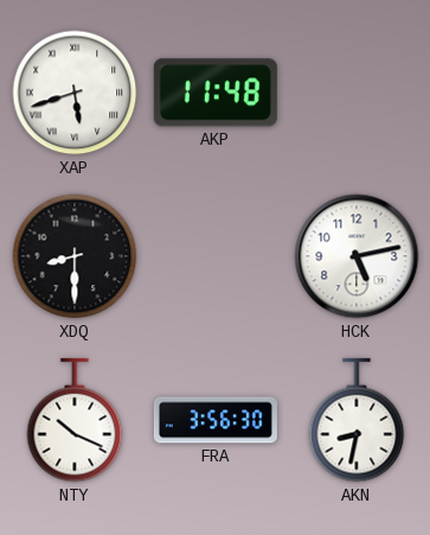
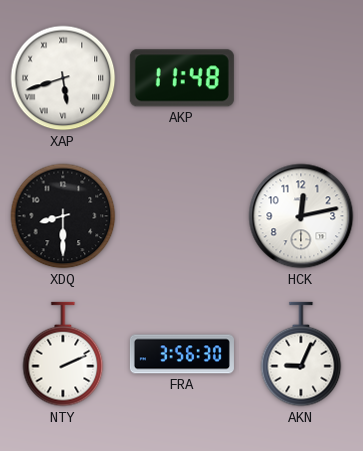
HCK: 5:13 -> 12:13
NTY: 10:19 -> 2:11
AKN: 8:32 -> 9:04
